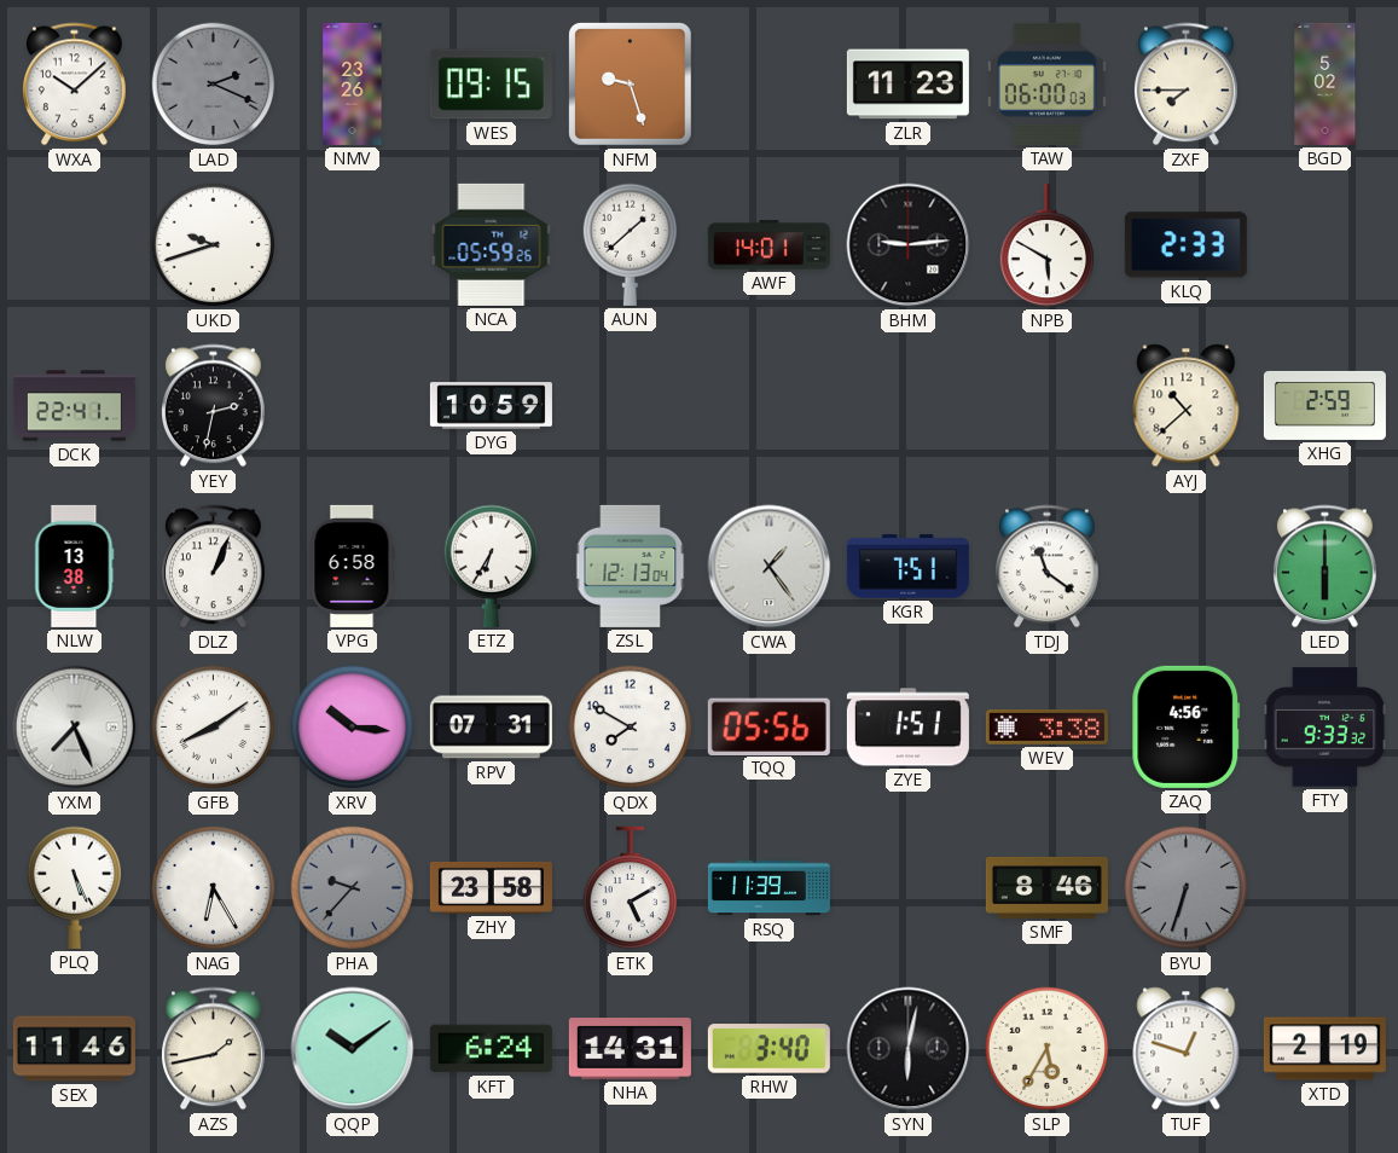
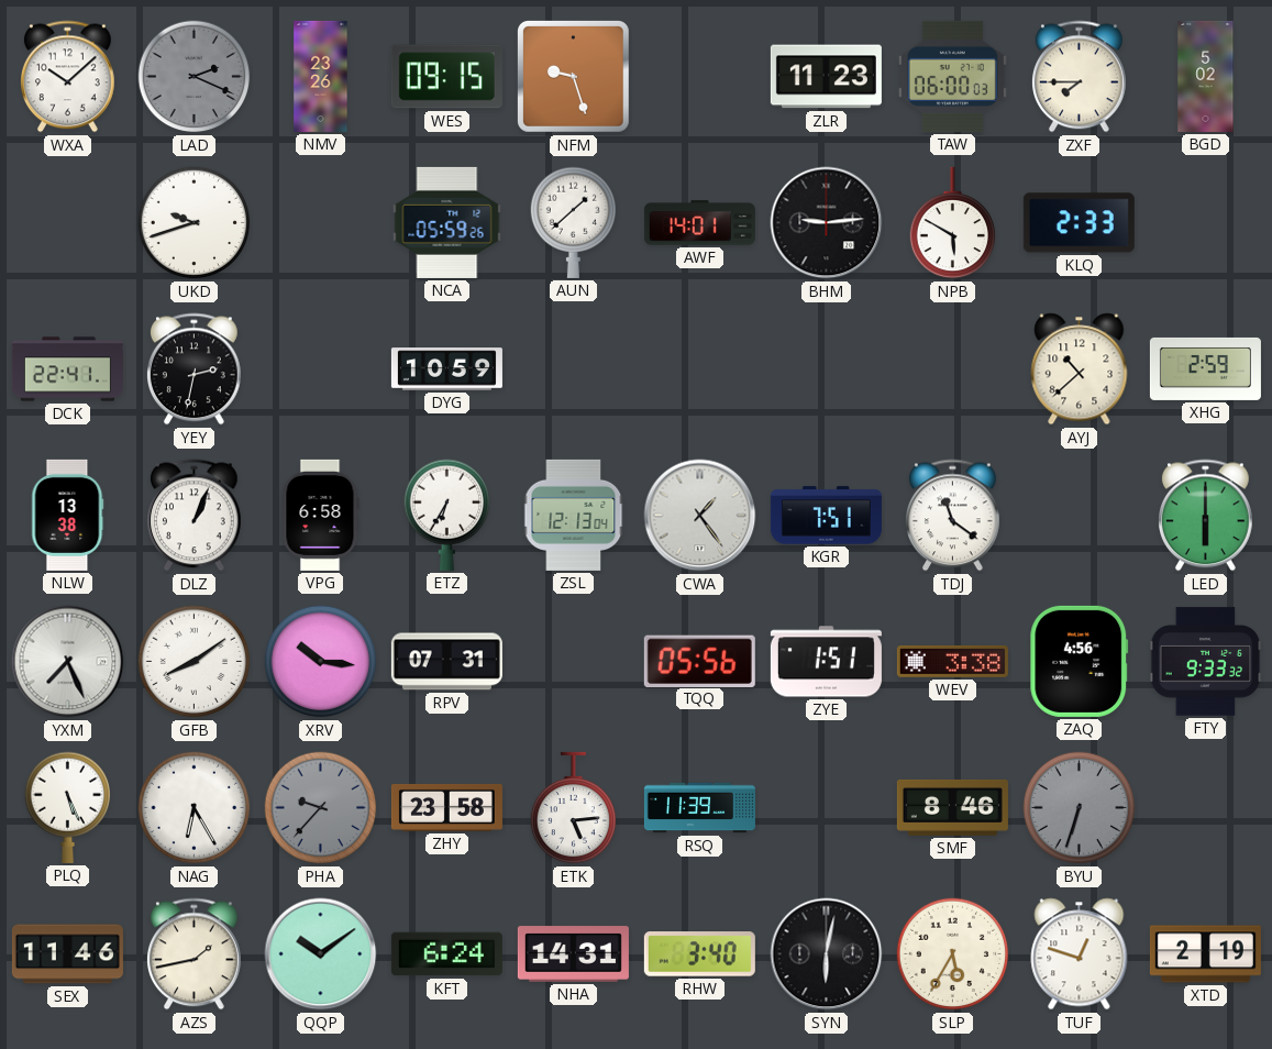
QDX: 7:50 -> none
ETK: 5:10 -> 5:14
